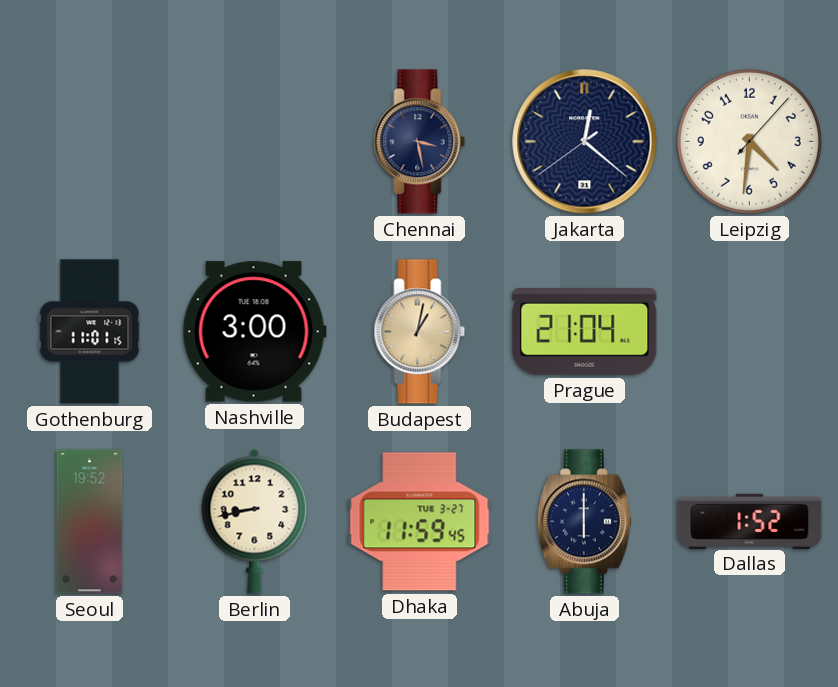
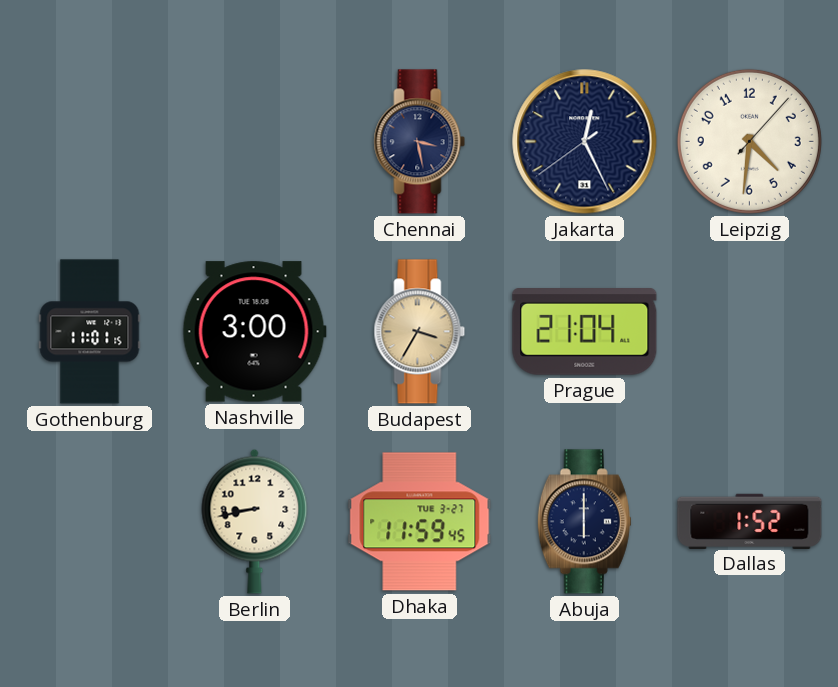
Jakarta: 12:21 -> 12:25
Budapest: 1:02 -> 3:35
Seoul: 19:52 -> none
